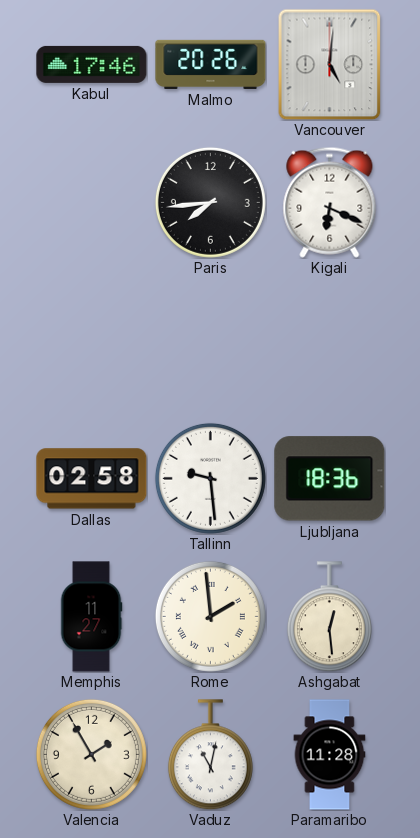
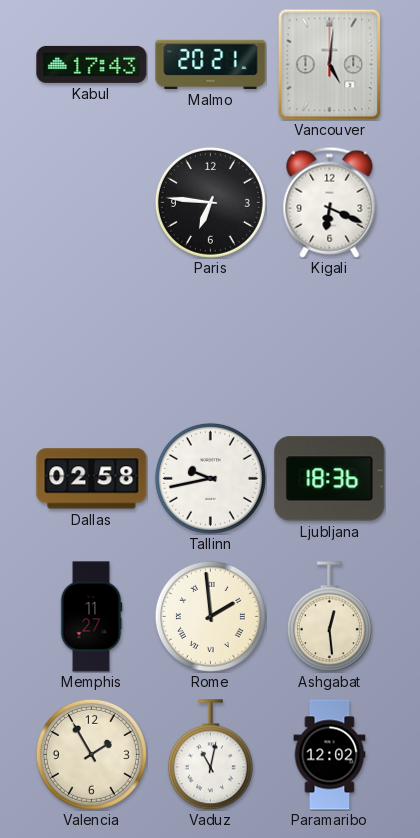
Kabul: 17:46 -> 17:43
Malmo: 20:26 -> 20:21
Paris: 7:44 -> 6:46
Tallinn: 9:29 -> 9:43
Paramaribo: 11:28 -> 12:02
